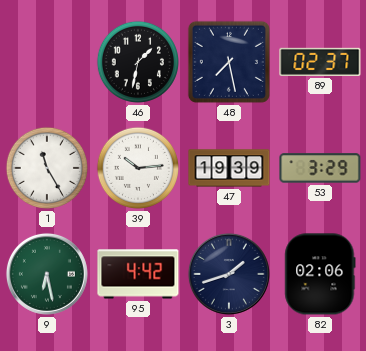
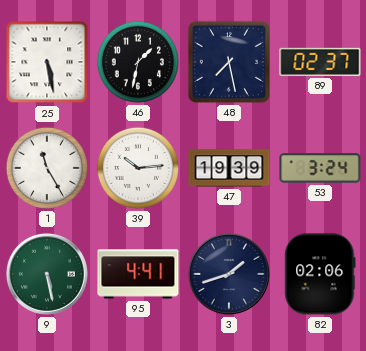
25: none -> 5:28
53: 3:29 -> 3:24
9: 6:28 -> 5:28
95: 4:42 -> 4:41
